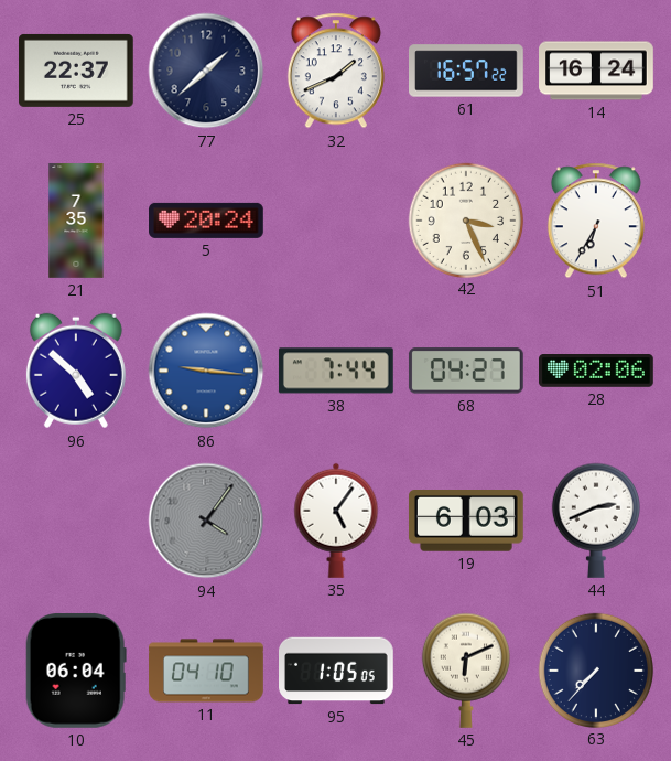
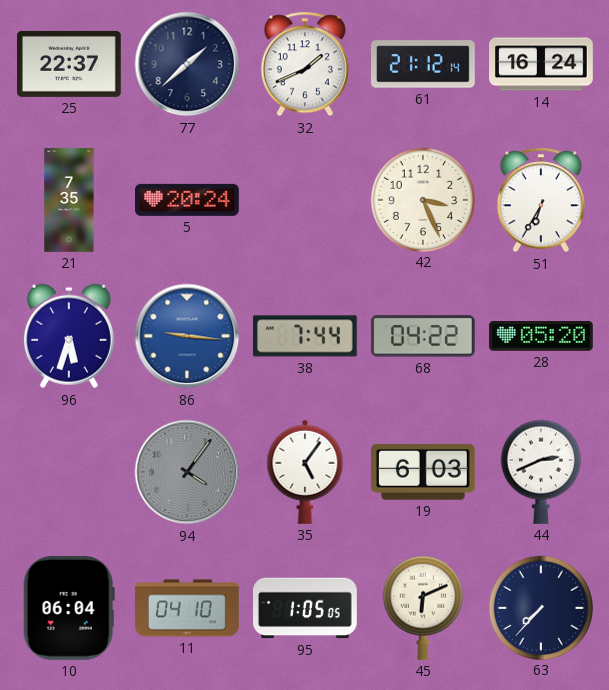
61: 16:57 -> 21:12
96: 4:52 -> 5:33
68: 04:27 -> 04:22
28: 02:06 -> 05:20
